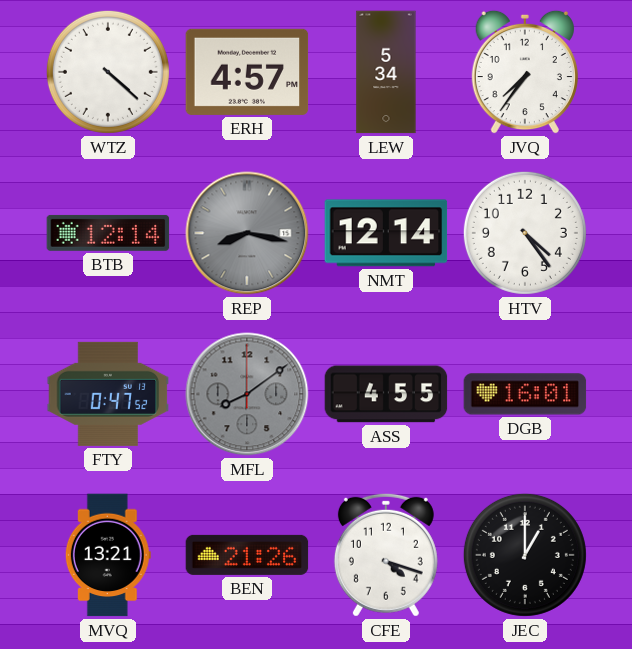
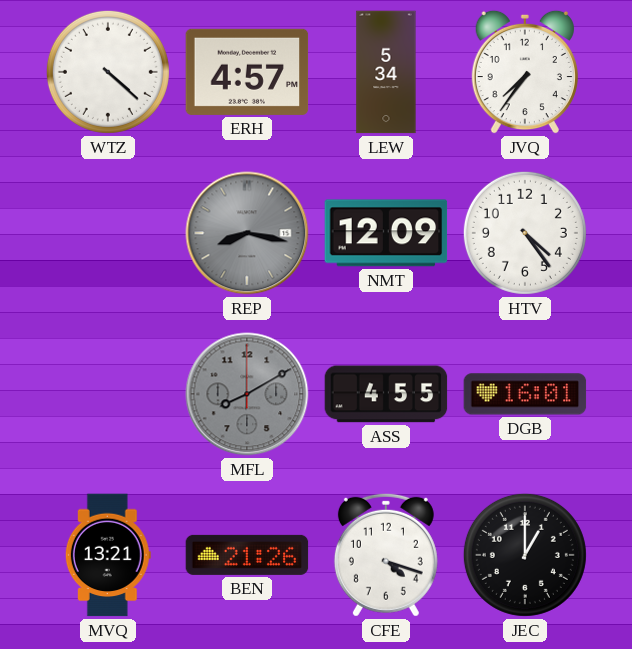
BTB: 12:14 -> none
NMT: 12:14 -> 12:09
FTY: 0:47 -> none
MFL: 8:09 -> 8:10
